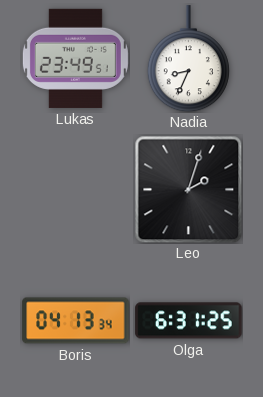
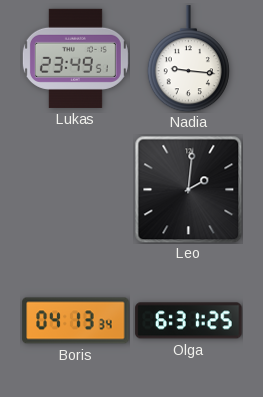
Nadia: 8:34 -> 9:16
Leo: 2:03 -> 2:01
